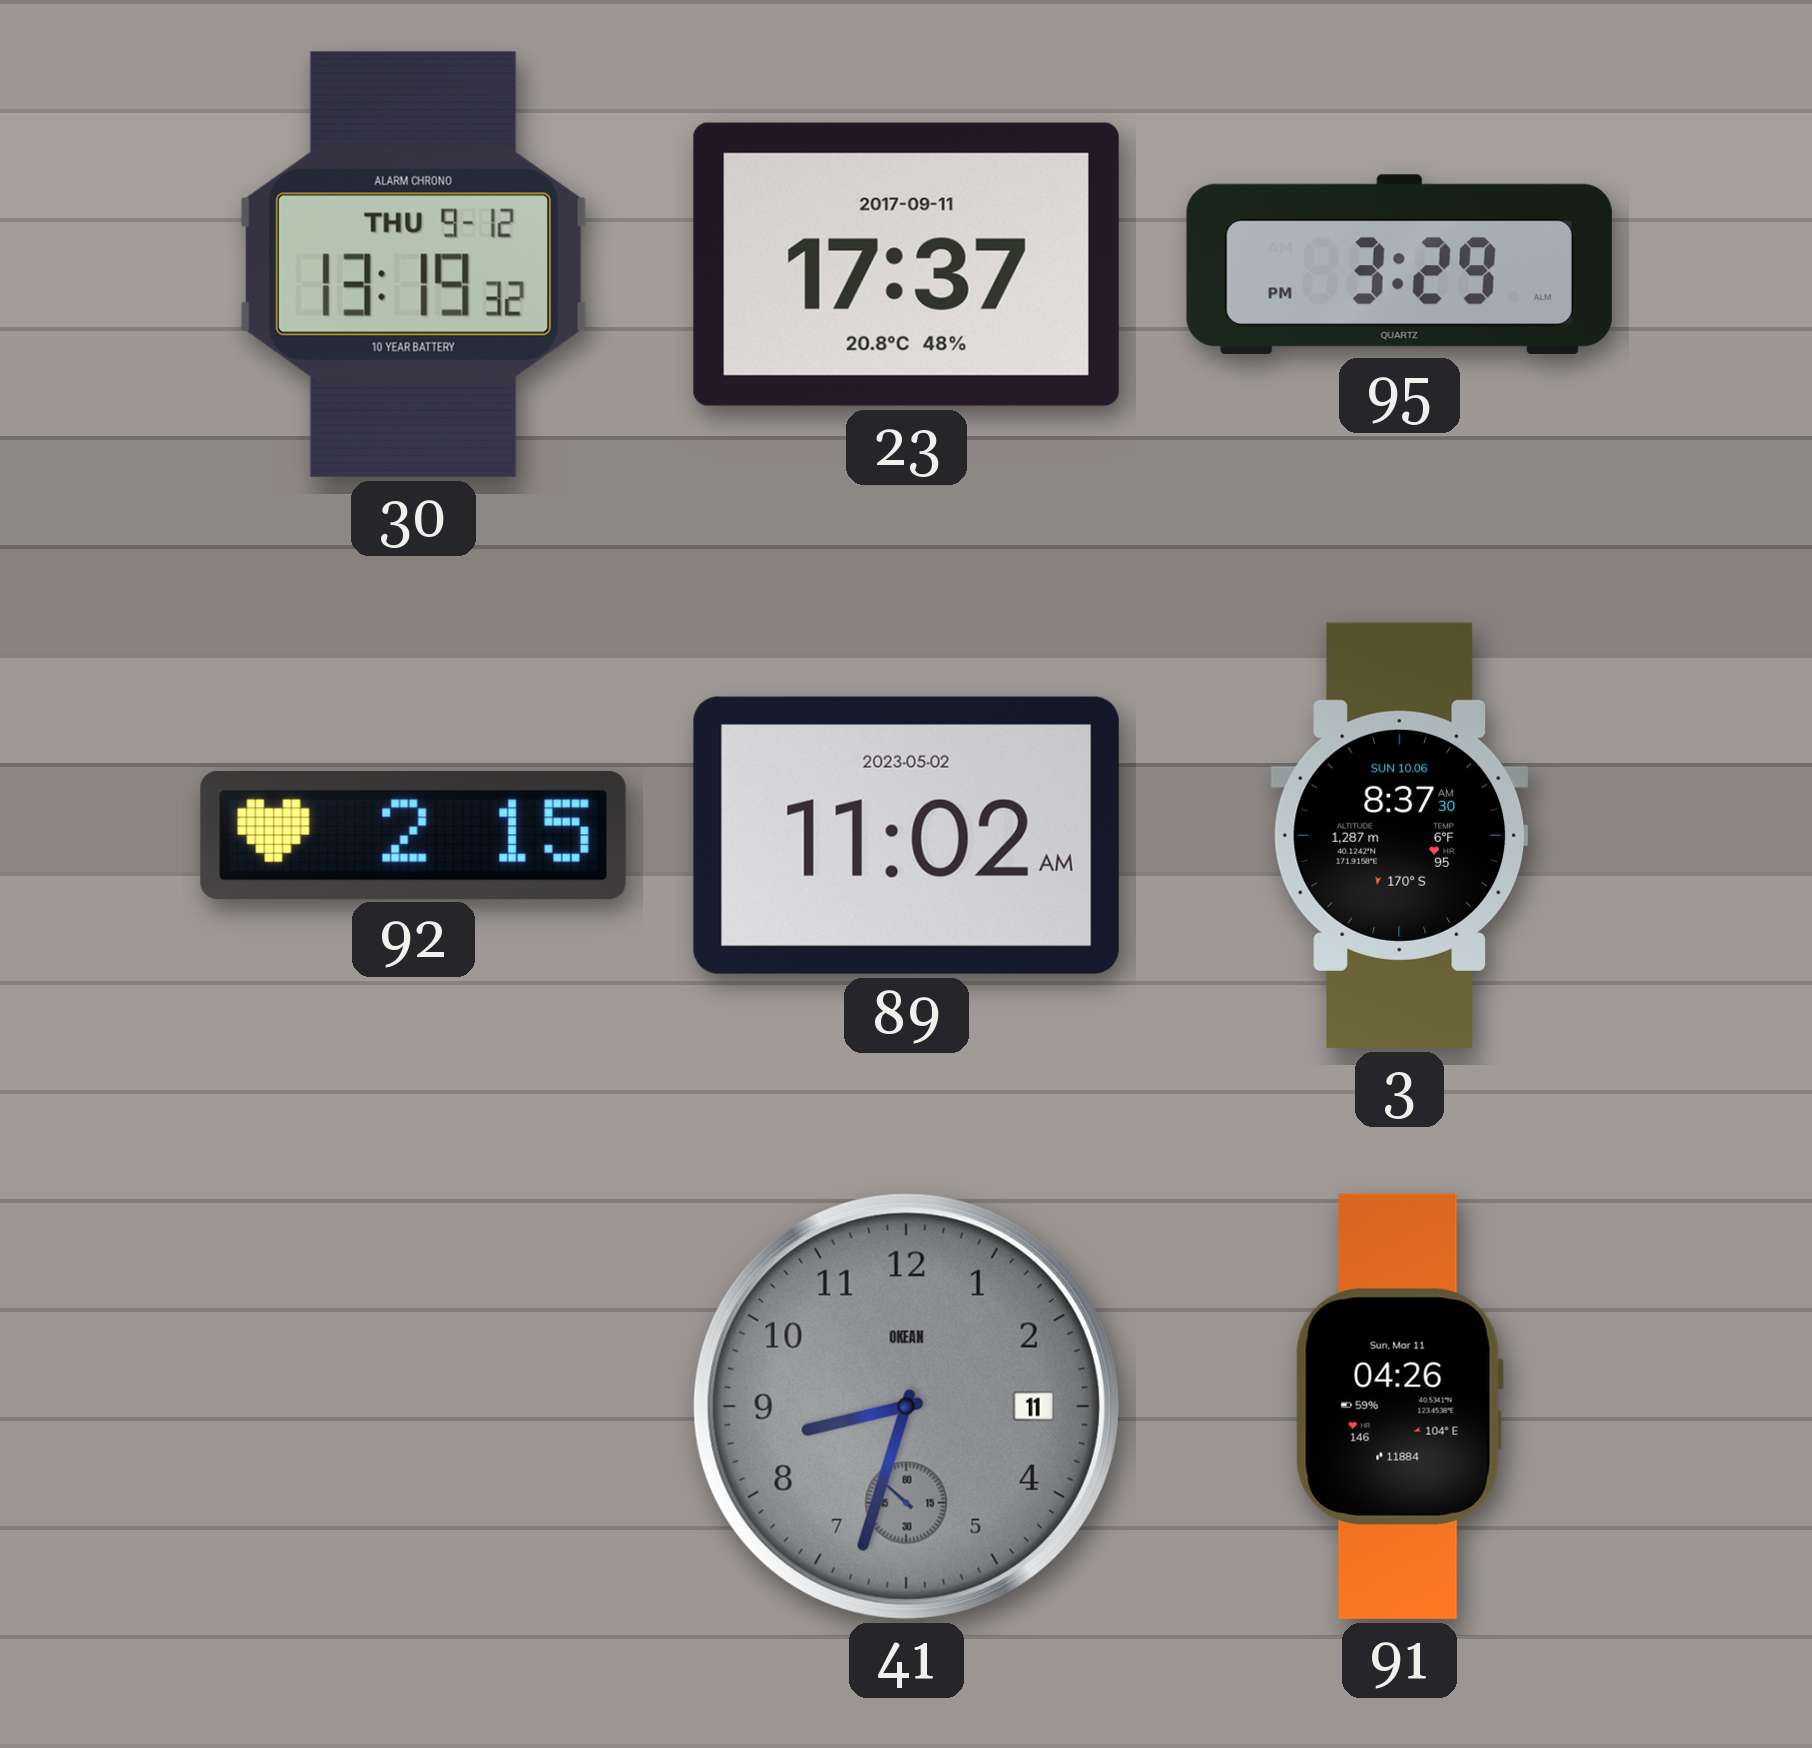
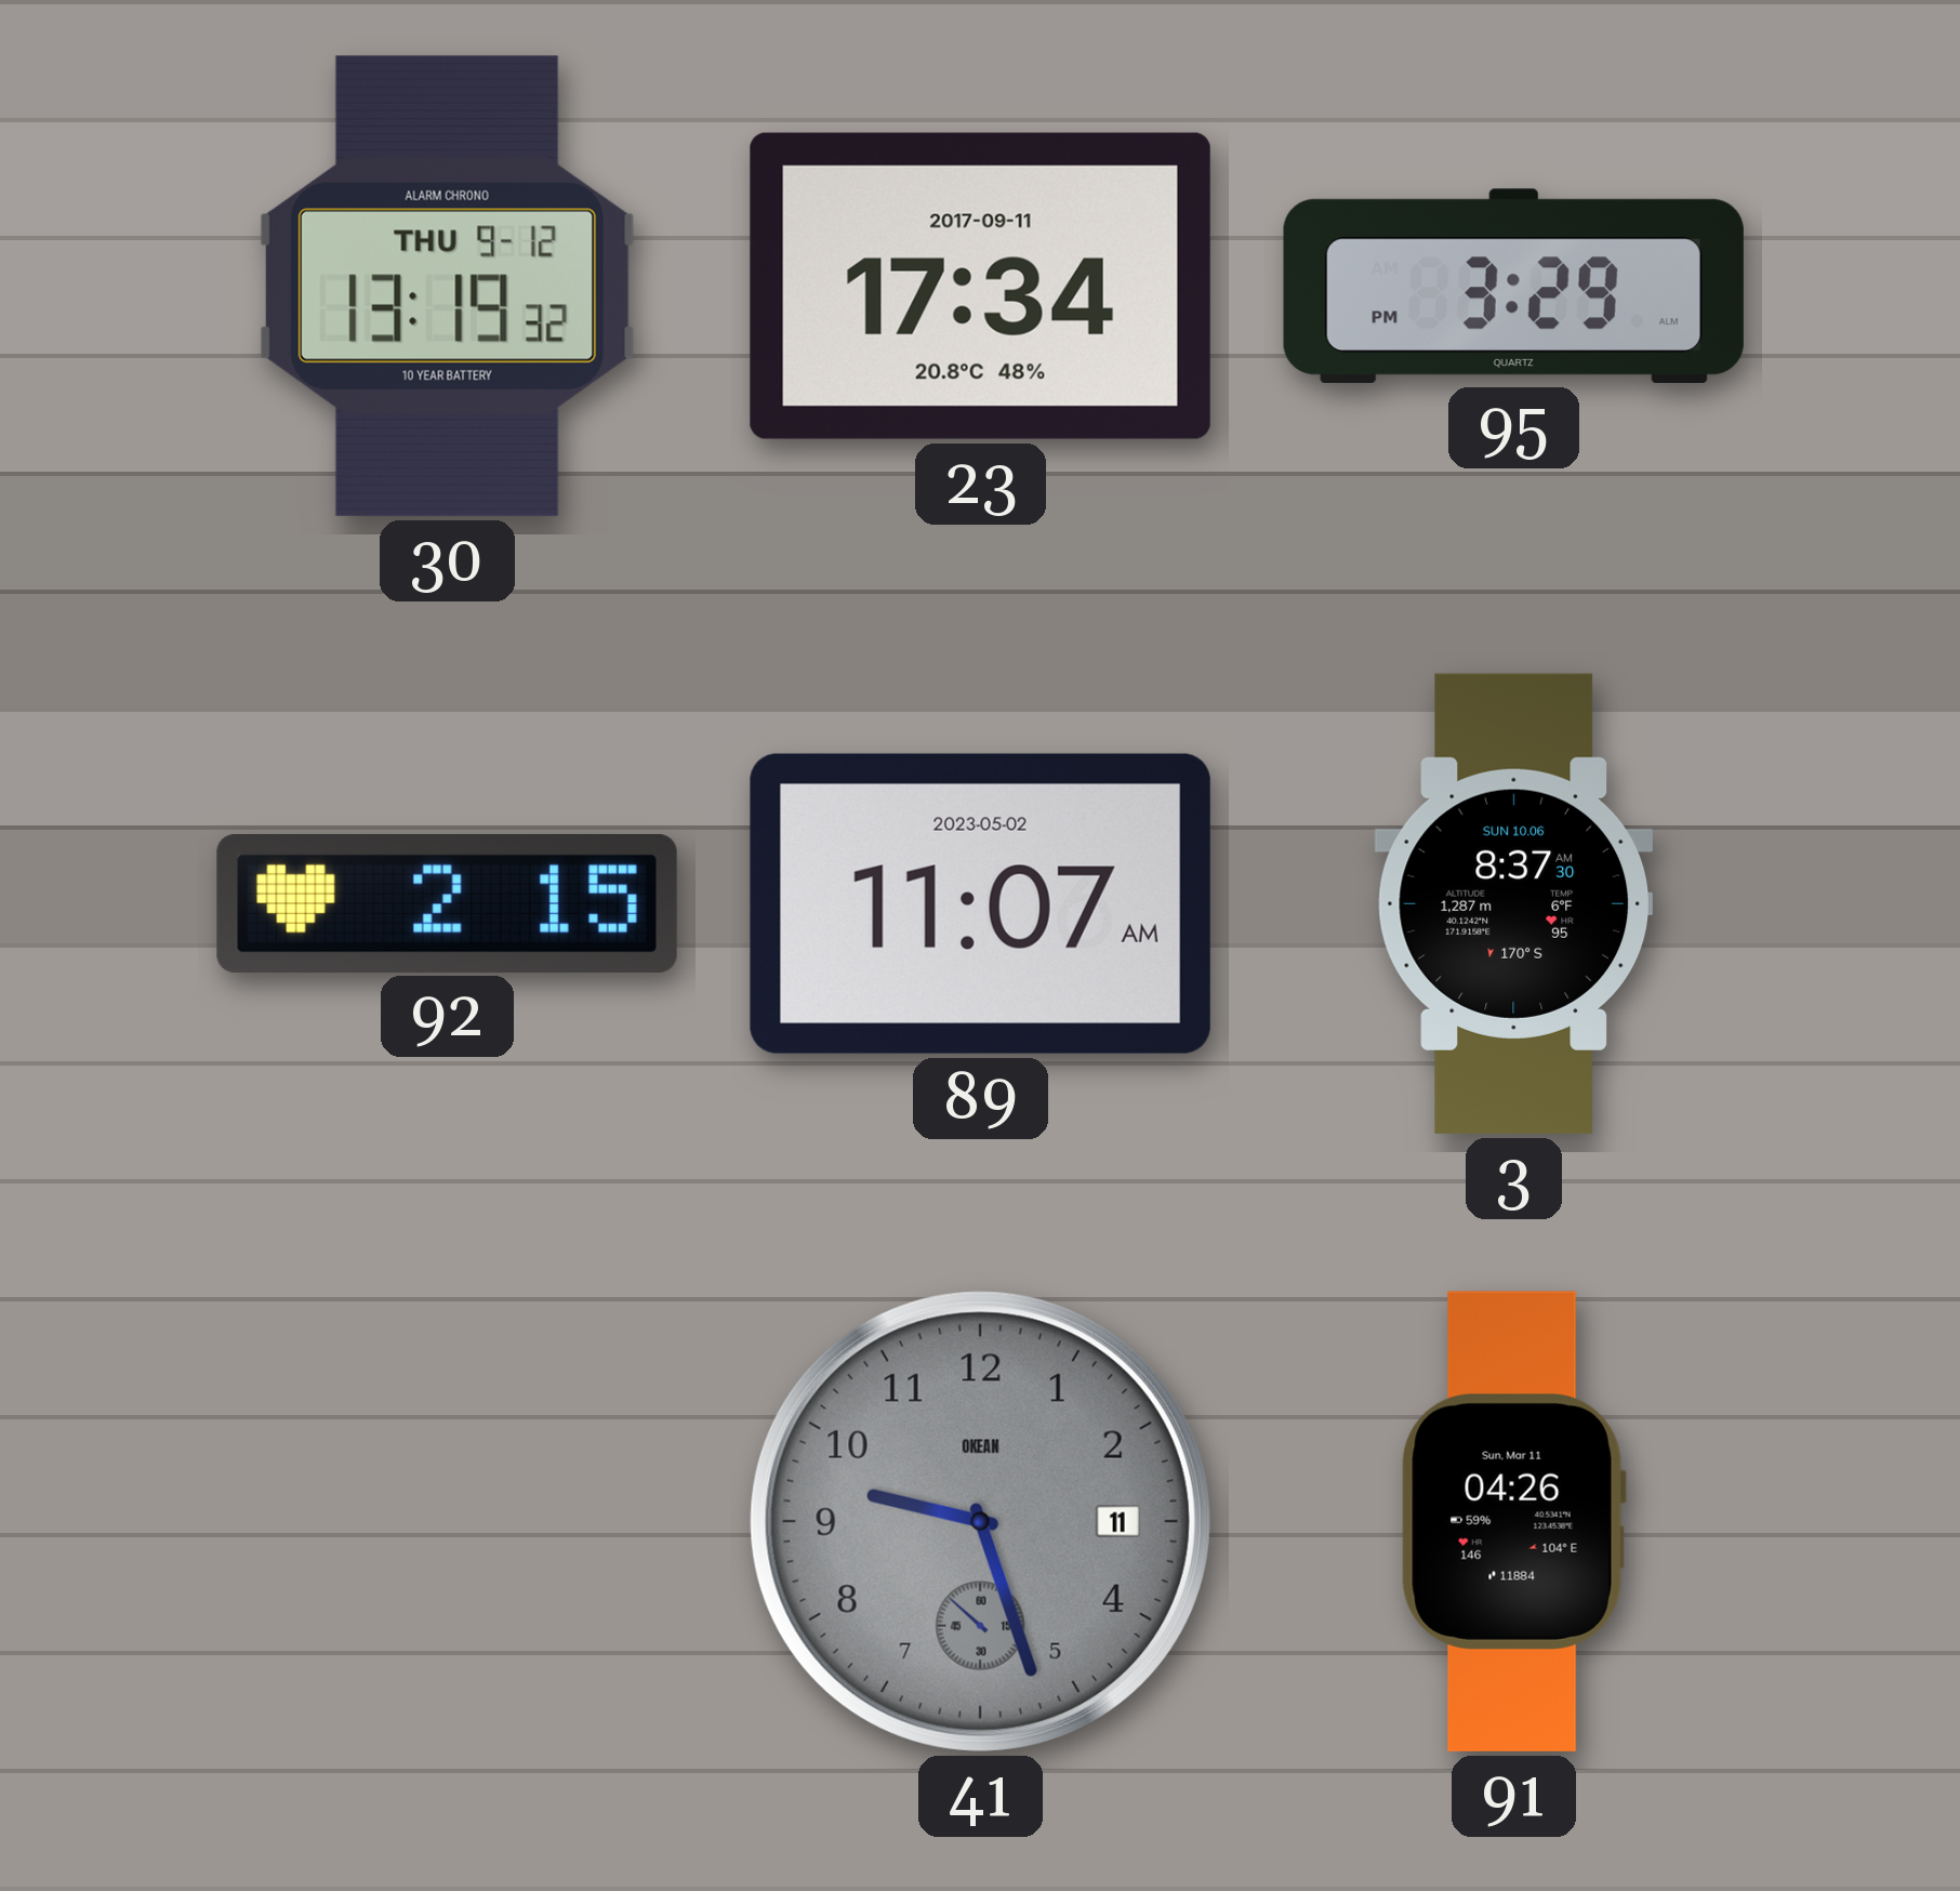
23: 17:37 -> 17:34
89: 11:02 -> 11:07
41: 8:32 -> 9:26
